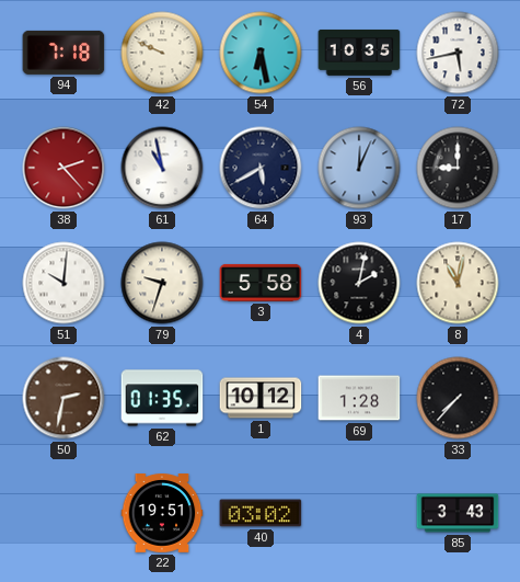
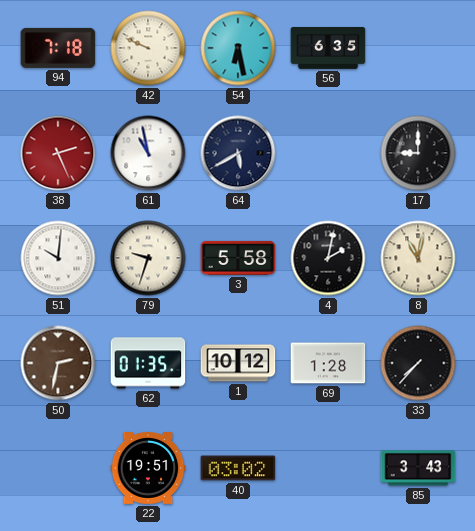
56: 10:35 -> 6:35
72: 5:43 -> none
38: 2:23 -> 2:26
93: 12:04 -> none
